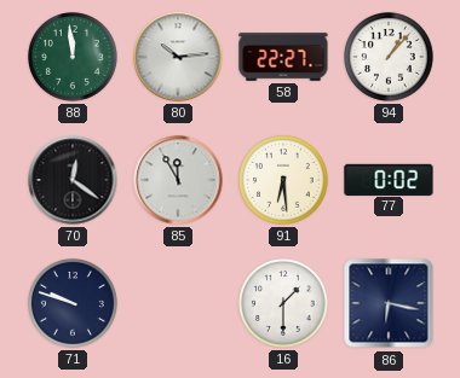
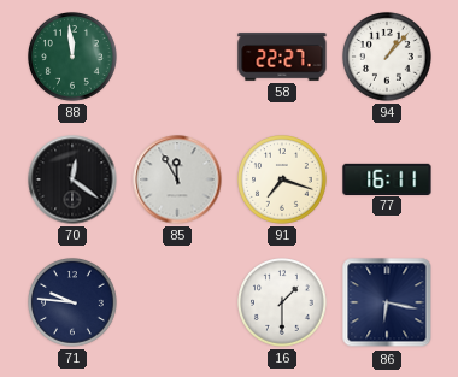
80: 10:14 -> none
91: 6:29 -> 7:18
77: 0:02 -> 16:11
71: 9:48 -> 9:46
